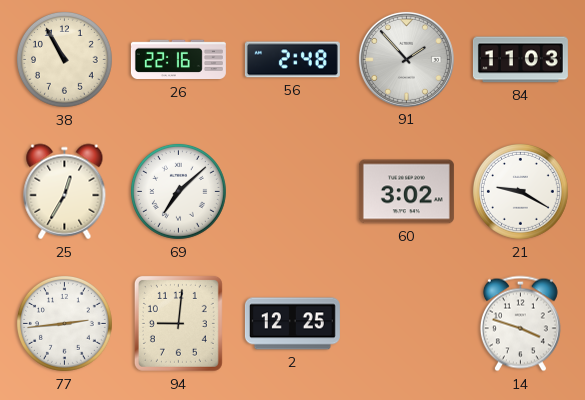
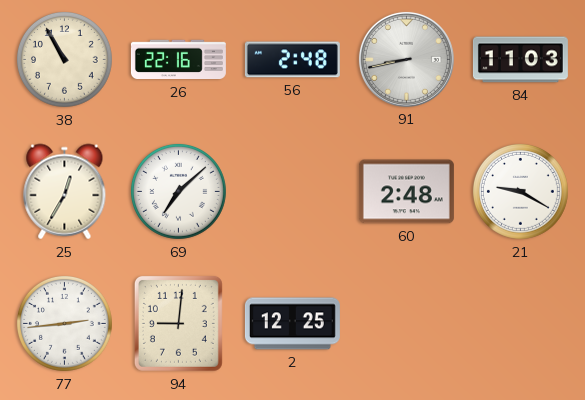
91: 1:53 -> 8:43
60: 3:02 -> 2:48
14: 3:48 -> none
